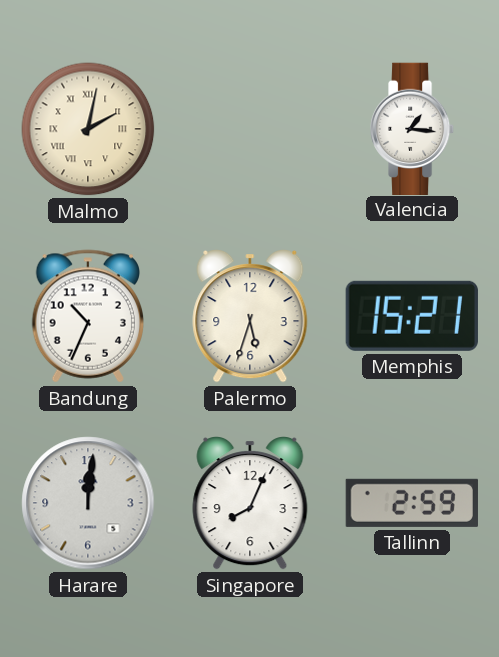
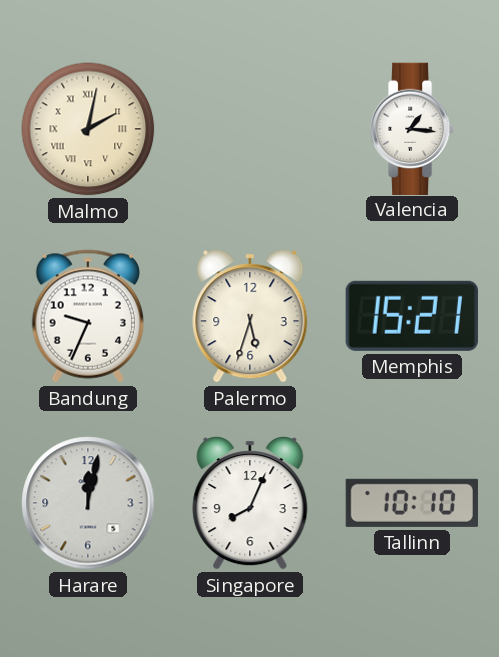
Bandung: 10:34 -> 9:34
Harare: 12:01 -> 12:02
Tallinn: 2:59 -> 10:10
